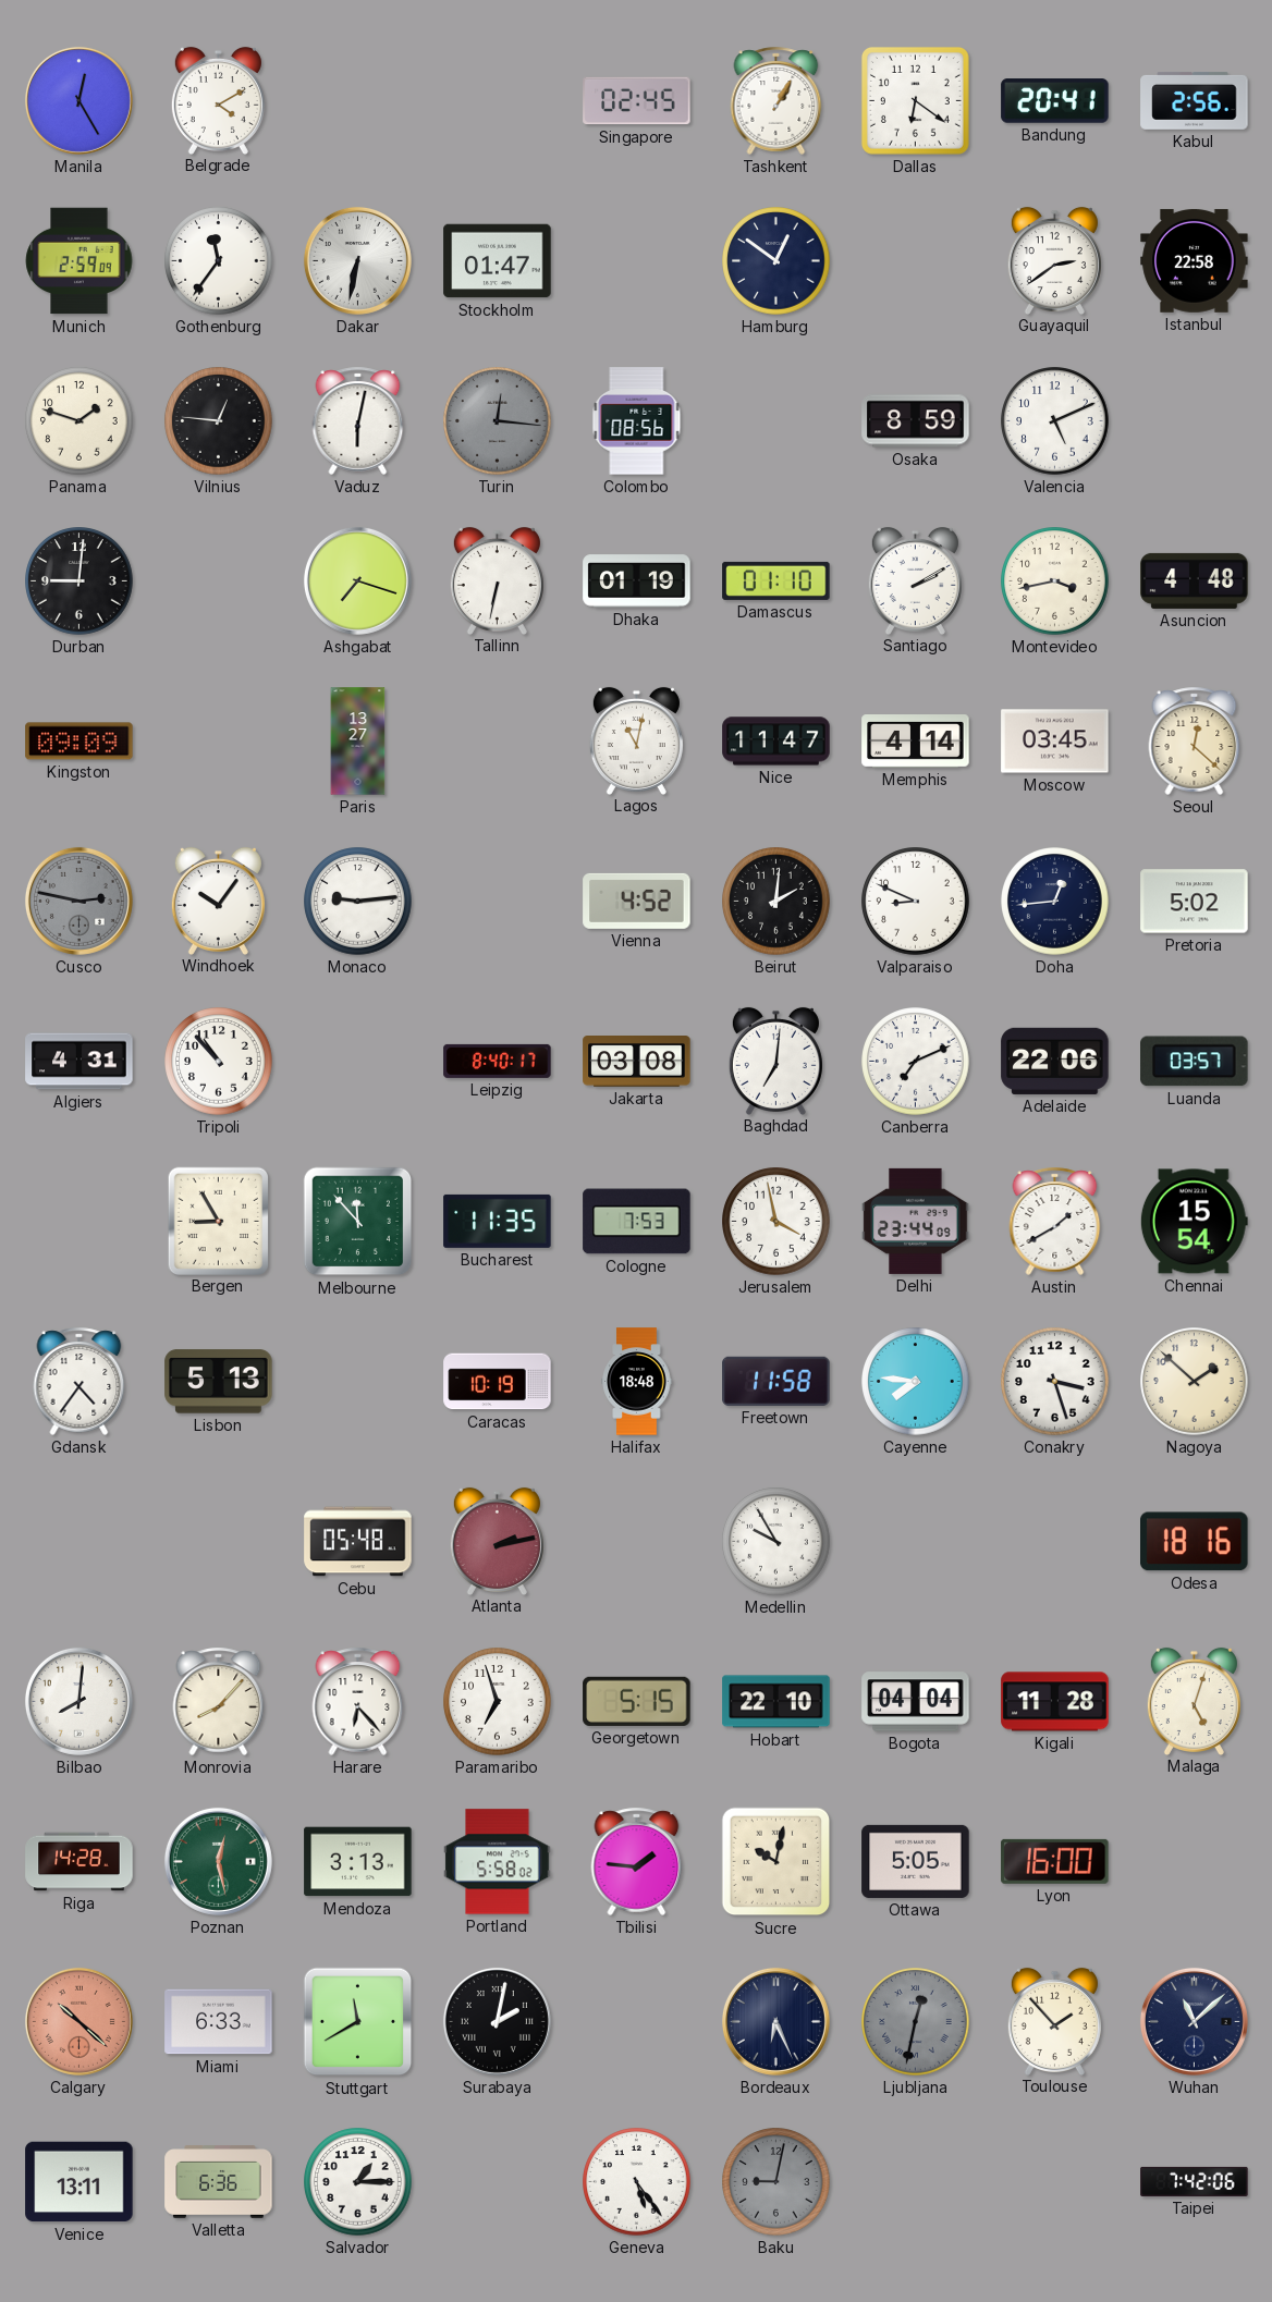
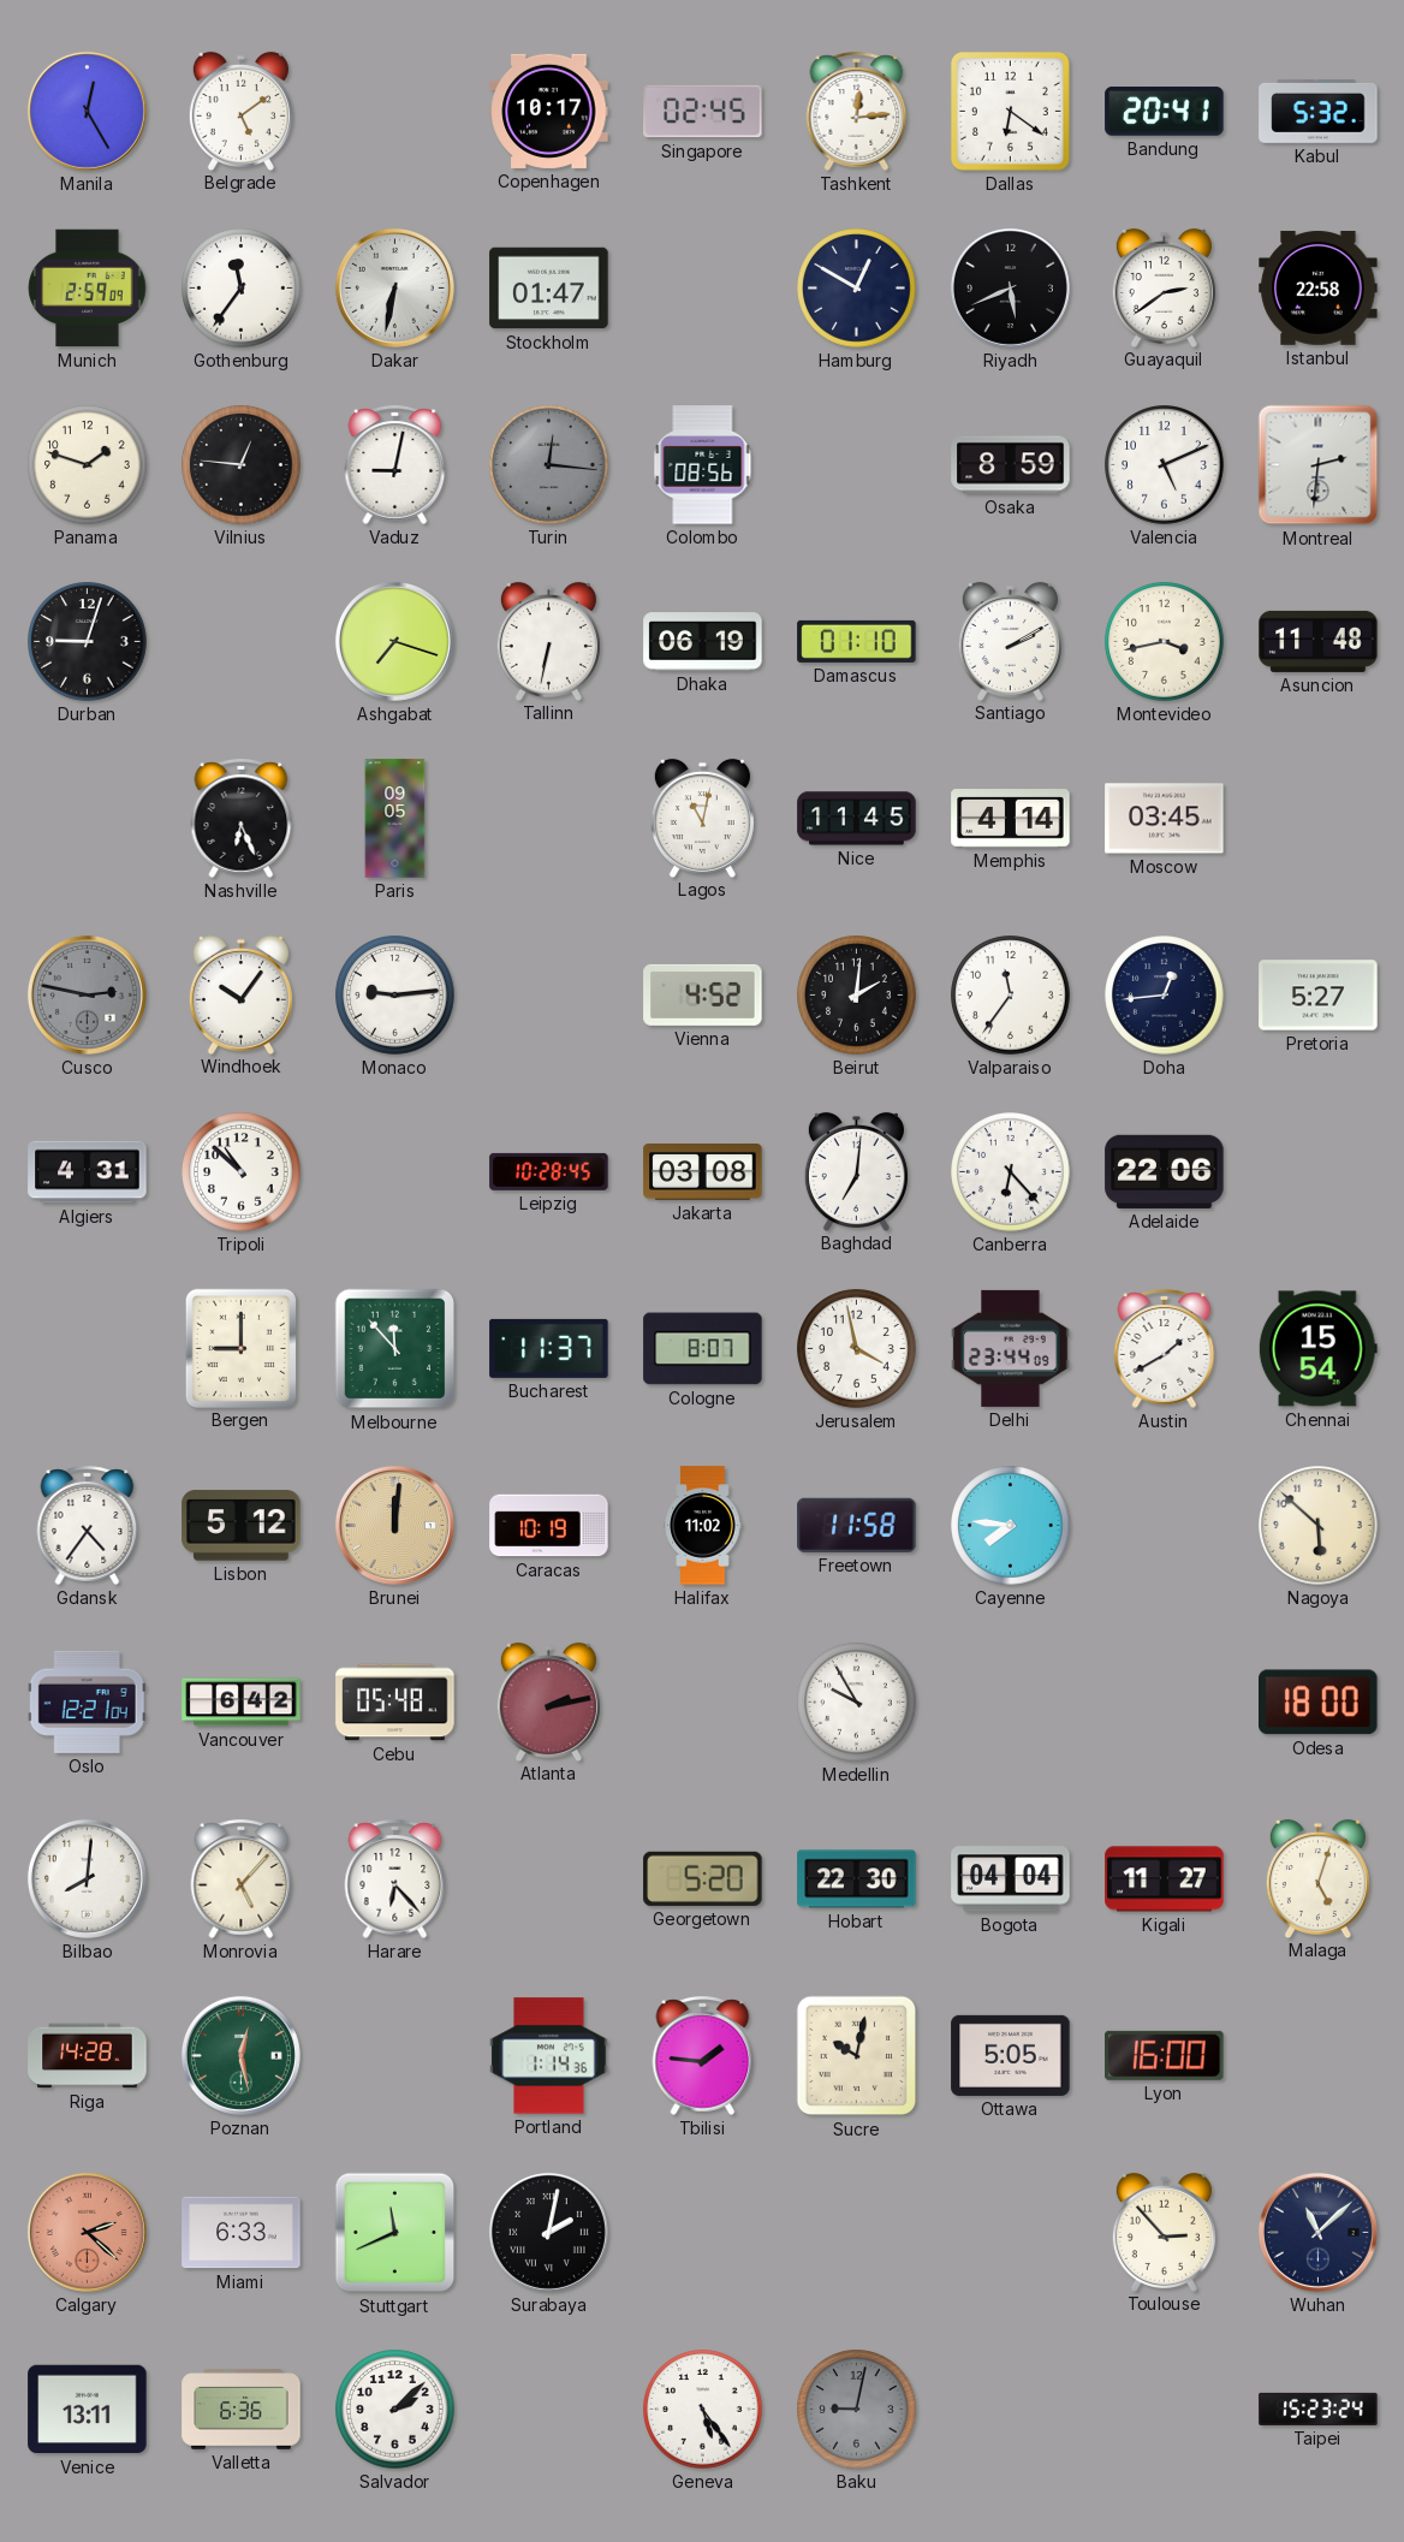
Belgrade: 4:10 -> 5:09
Copenhagen: none -> 10:17
Tashkent: 1:05 -> 12:14
Kabul: 2:56 -> 5:32
Hamburg: 12:51 -> 12:50
Riyadh: none -> 5:41
Vaduz: 6:02 -> 9:02
Montreal: none -> 2:31
Durban: 9:01 -> 9:03
Dhaka: 01:19 -> 06:19
Asuncion: 4:48 -> 11:48
Kingston: 09:09 -> none
Nashville: none -> 6:26
Paris: 13:27 -> 09:05
Nice: 11:47 -> 11:45
Seoul: 12:22 -> none
Valparaiso: 8:49 -> 11:36
Pretoria: 5:02 -> 5:27
Tripoli: 10:53 -> 10:52
Leipzig: 8:40 -> 10:28
Canberra: 7:11 -> 6:23
Luanda: 03:57 -> none
Bergen: 8:55 -> 9:00
Bucharest: 11:35 -> 11:37
Cologne: 7:53 -> 8:07
Lisbon: 5:13 -> 5:12
Brunei: none -> 12:01
Halifax: 18:48 -> 11:02
Conakry: 3:27 -> none
Nagoya: 1:52 -> 5:52
Oslo: none -> 12:21
Vancouver: none -> 6:42
Odesa: 18:16 -> 18:00
Monrovia: 8:07 -> 5:07
Paramaribo: 6:57 -> none
Georgetown: 5:15 -> 5:20
Hobart: 22:10 -> 22:30
Kigali: 11:28 -> 11:27
Mendoza: 3:13 -> none
Portland: 5:58 -> 1:14
Calgary: 10:22 -> 2:22
Stuttgart: 11:40 -> 11:41
Bordeaux: 6:26 -> none
Ljubljana: 12:32 -> none
Toulouse: 1:53 -> 2:53
Salvador: 1:15 -> 2:08
Taipei: 7:42 -> 15:23
